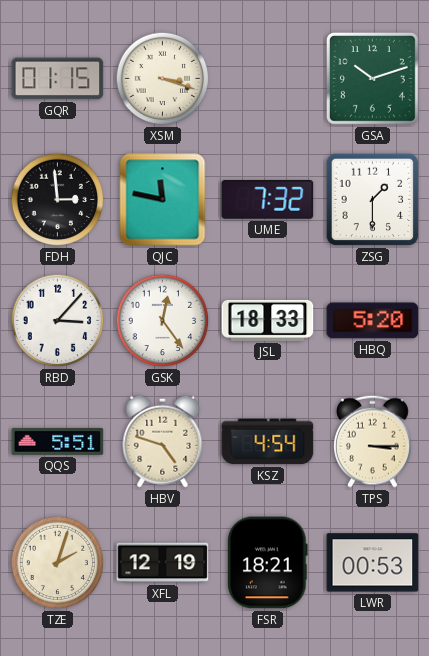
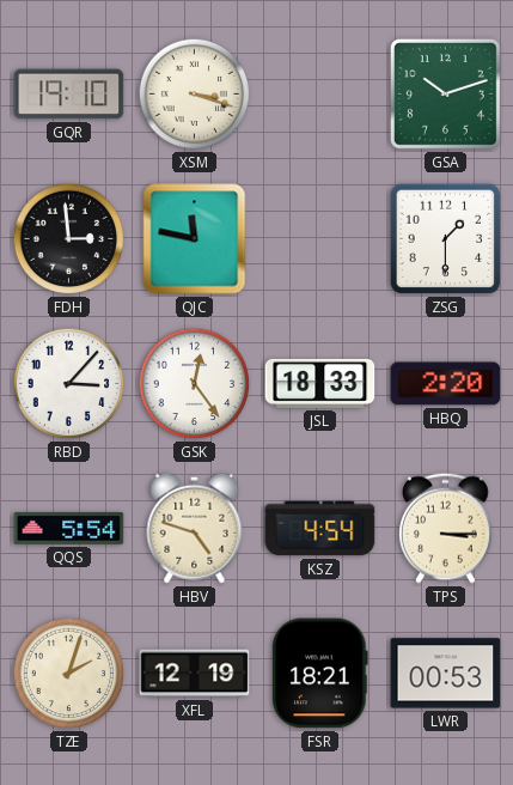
GQR: 01:15 -> 19:10
UME: 7:32 -> none
HBQ: 5:20 -> 2:20
QQS: 5:51 -> 5:54
